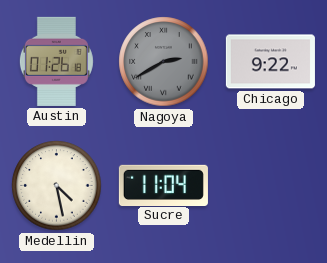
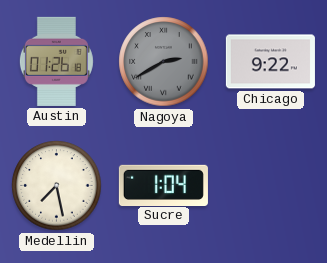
Medellin: 4:28 -> 7:28
Sucre: 11:04 -> 1:04
